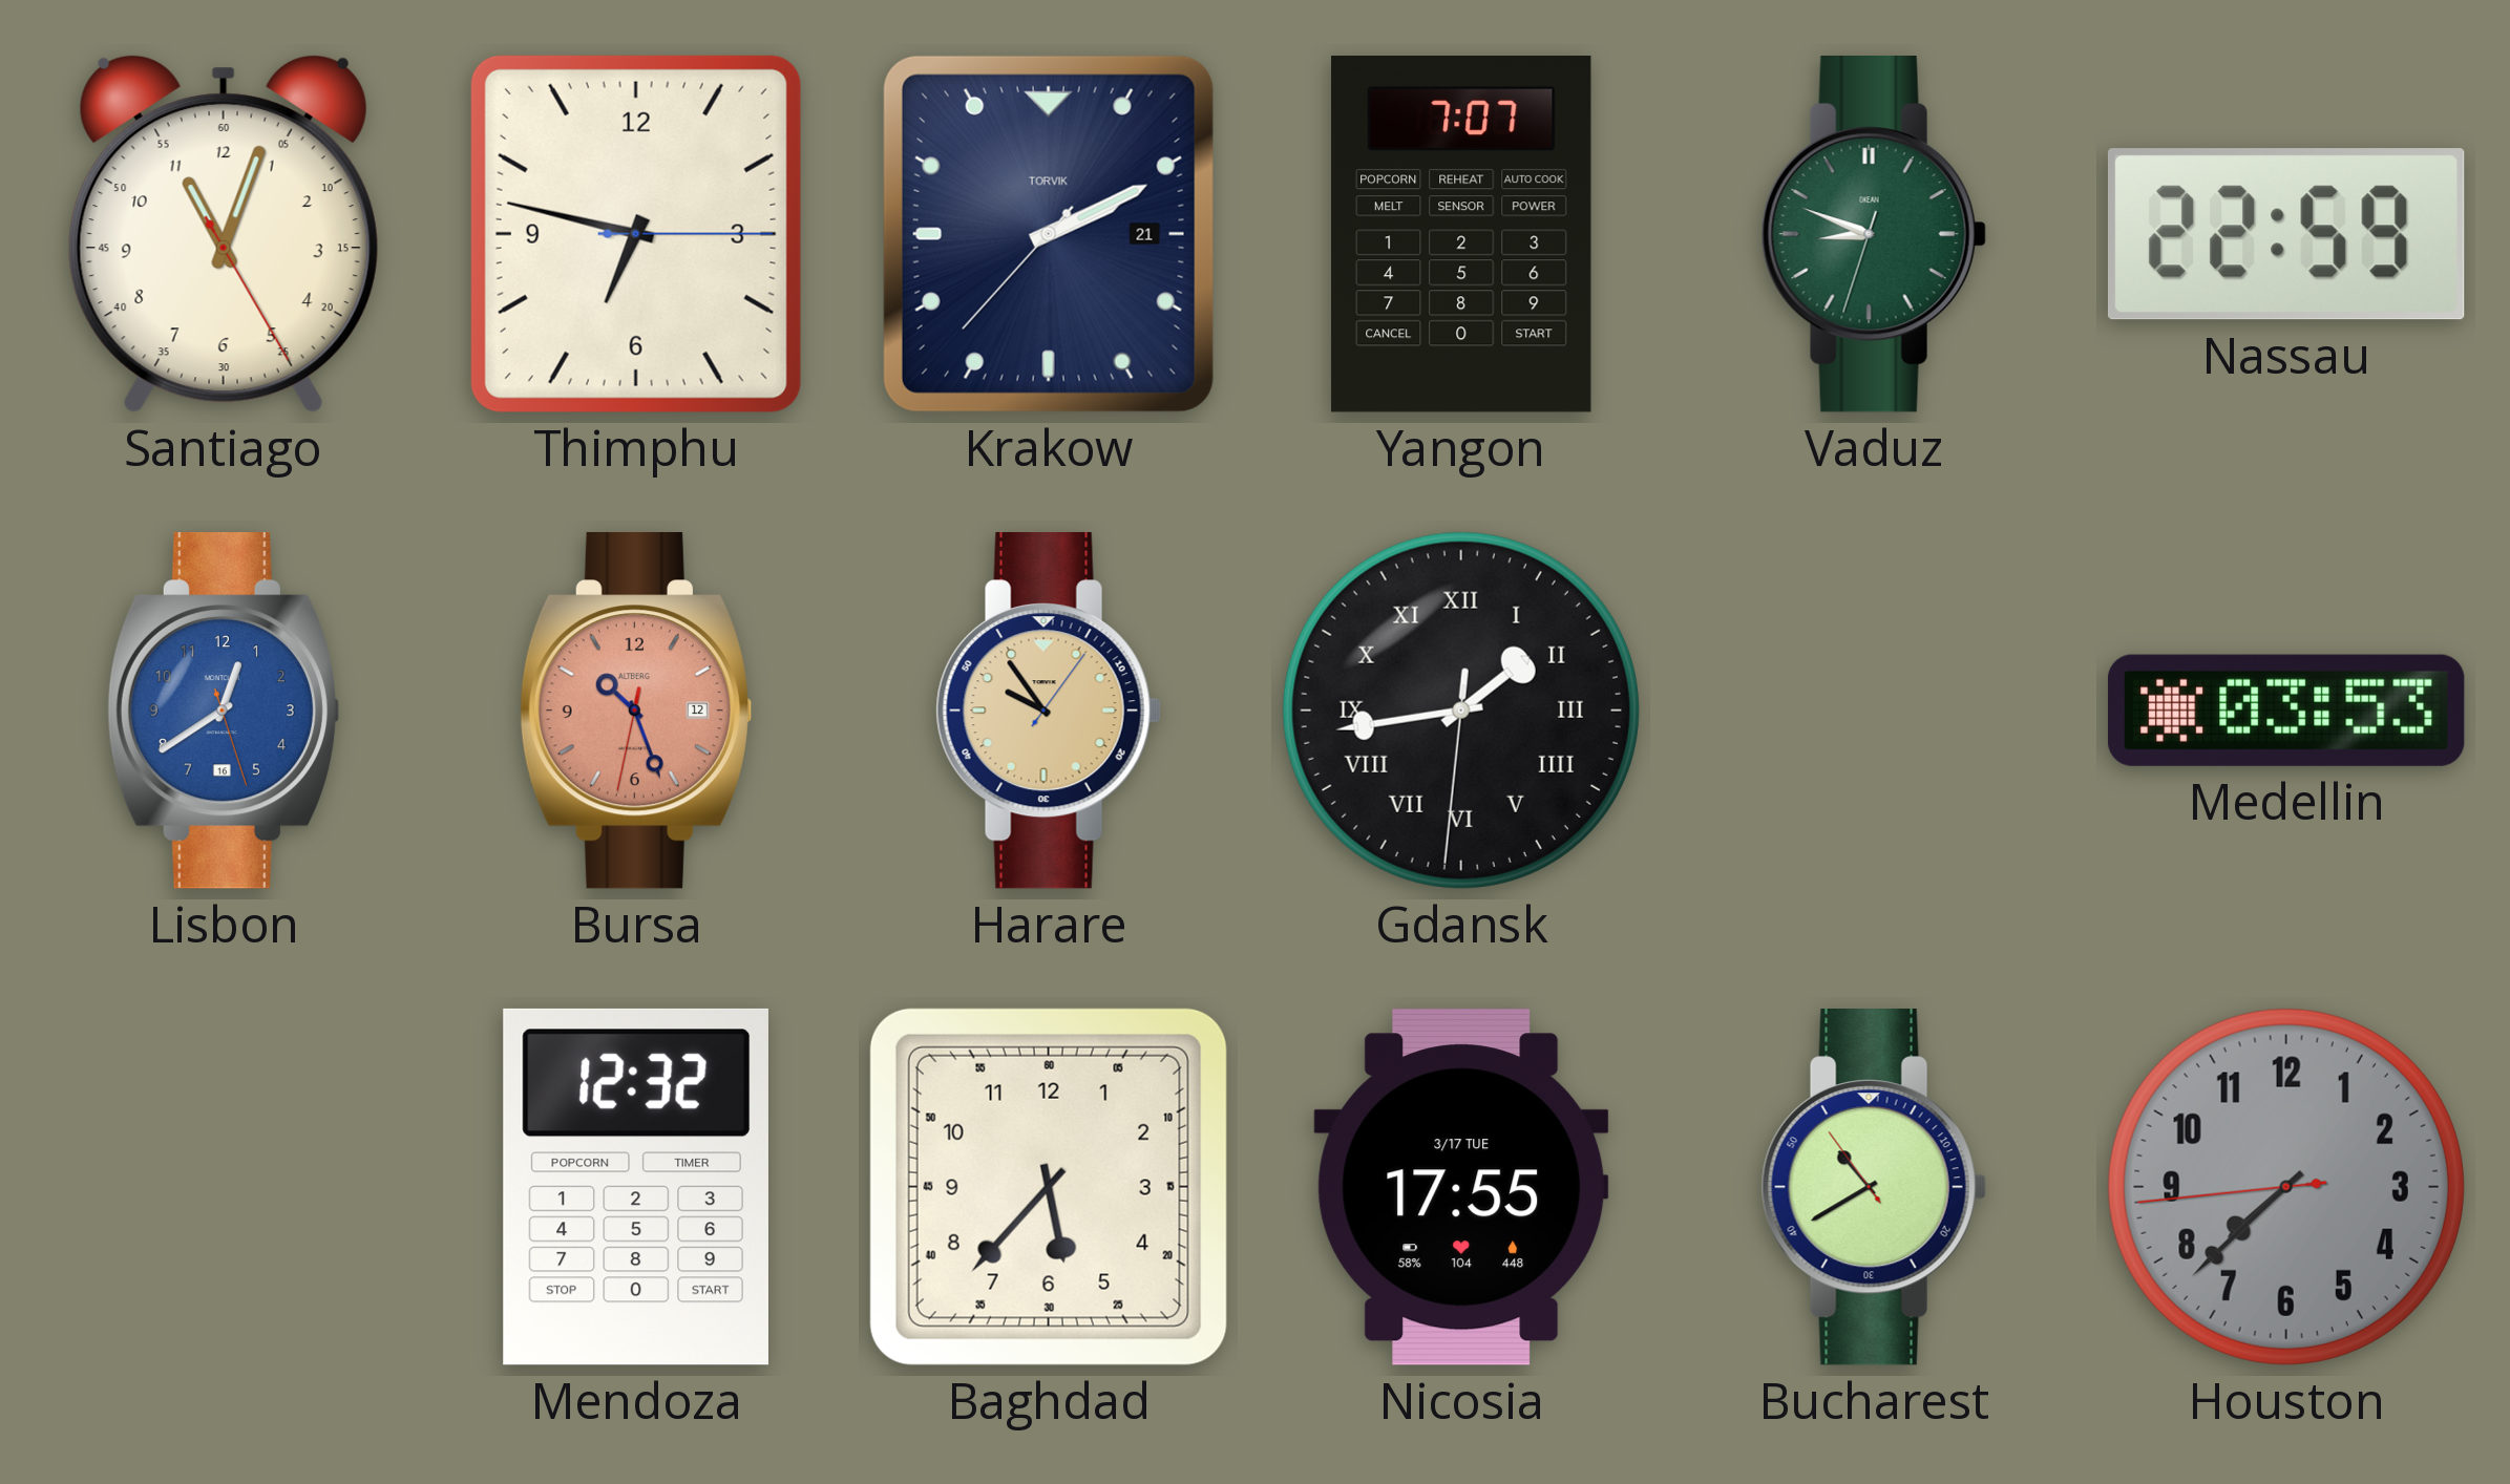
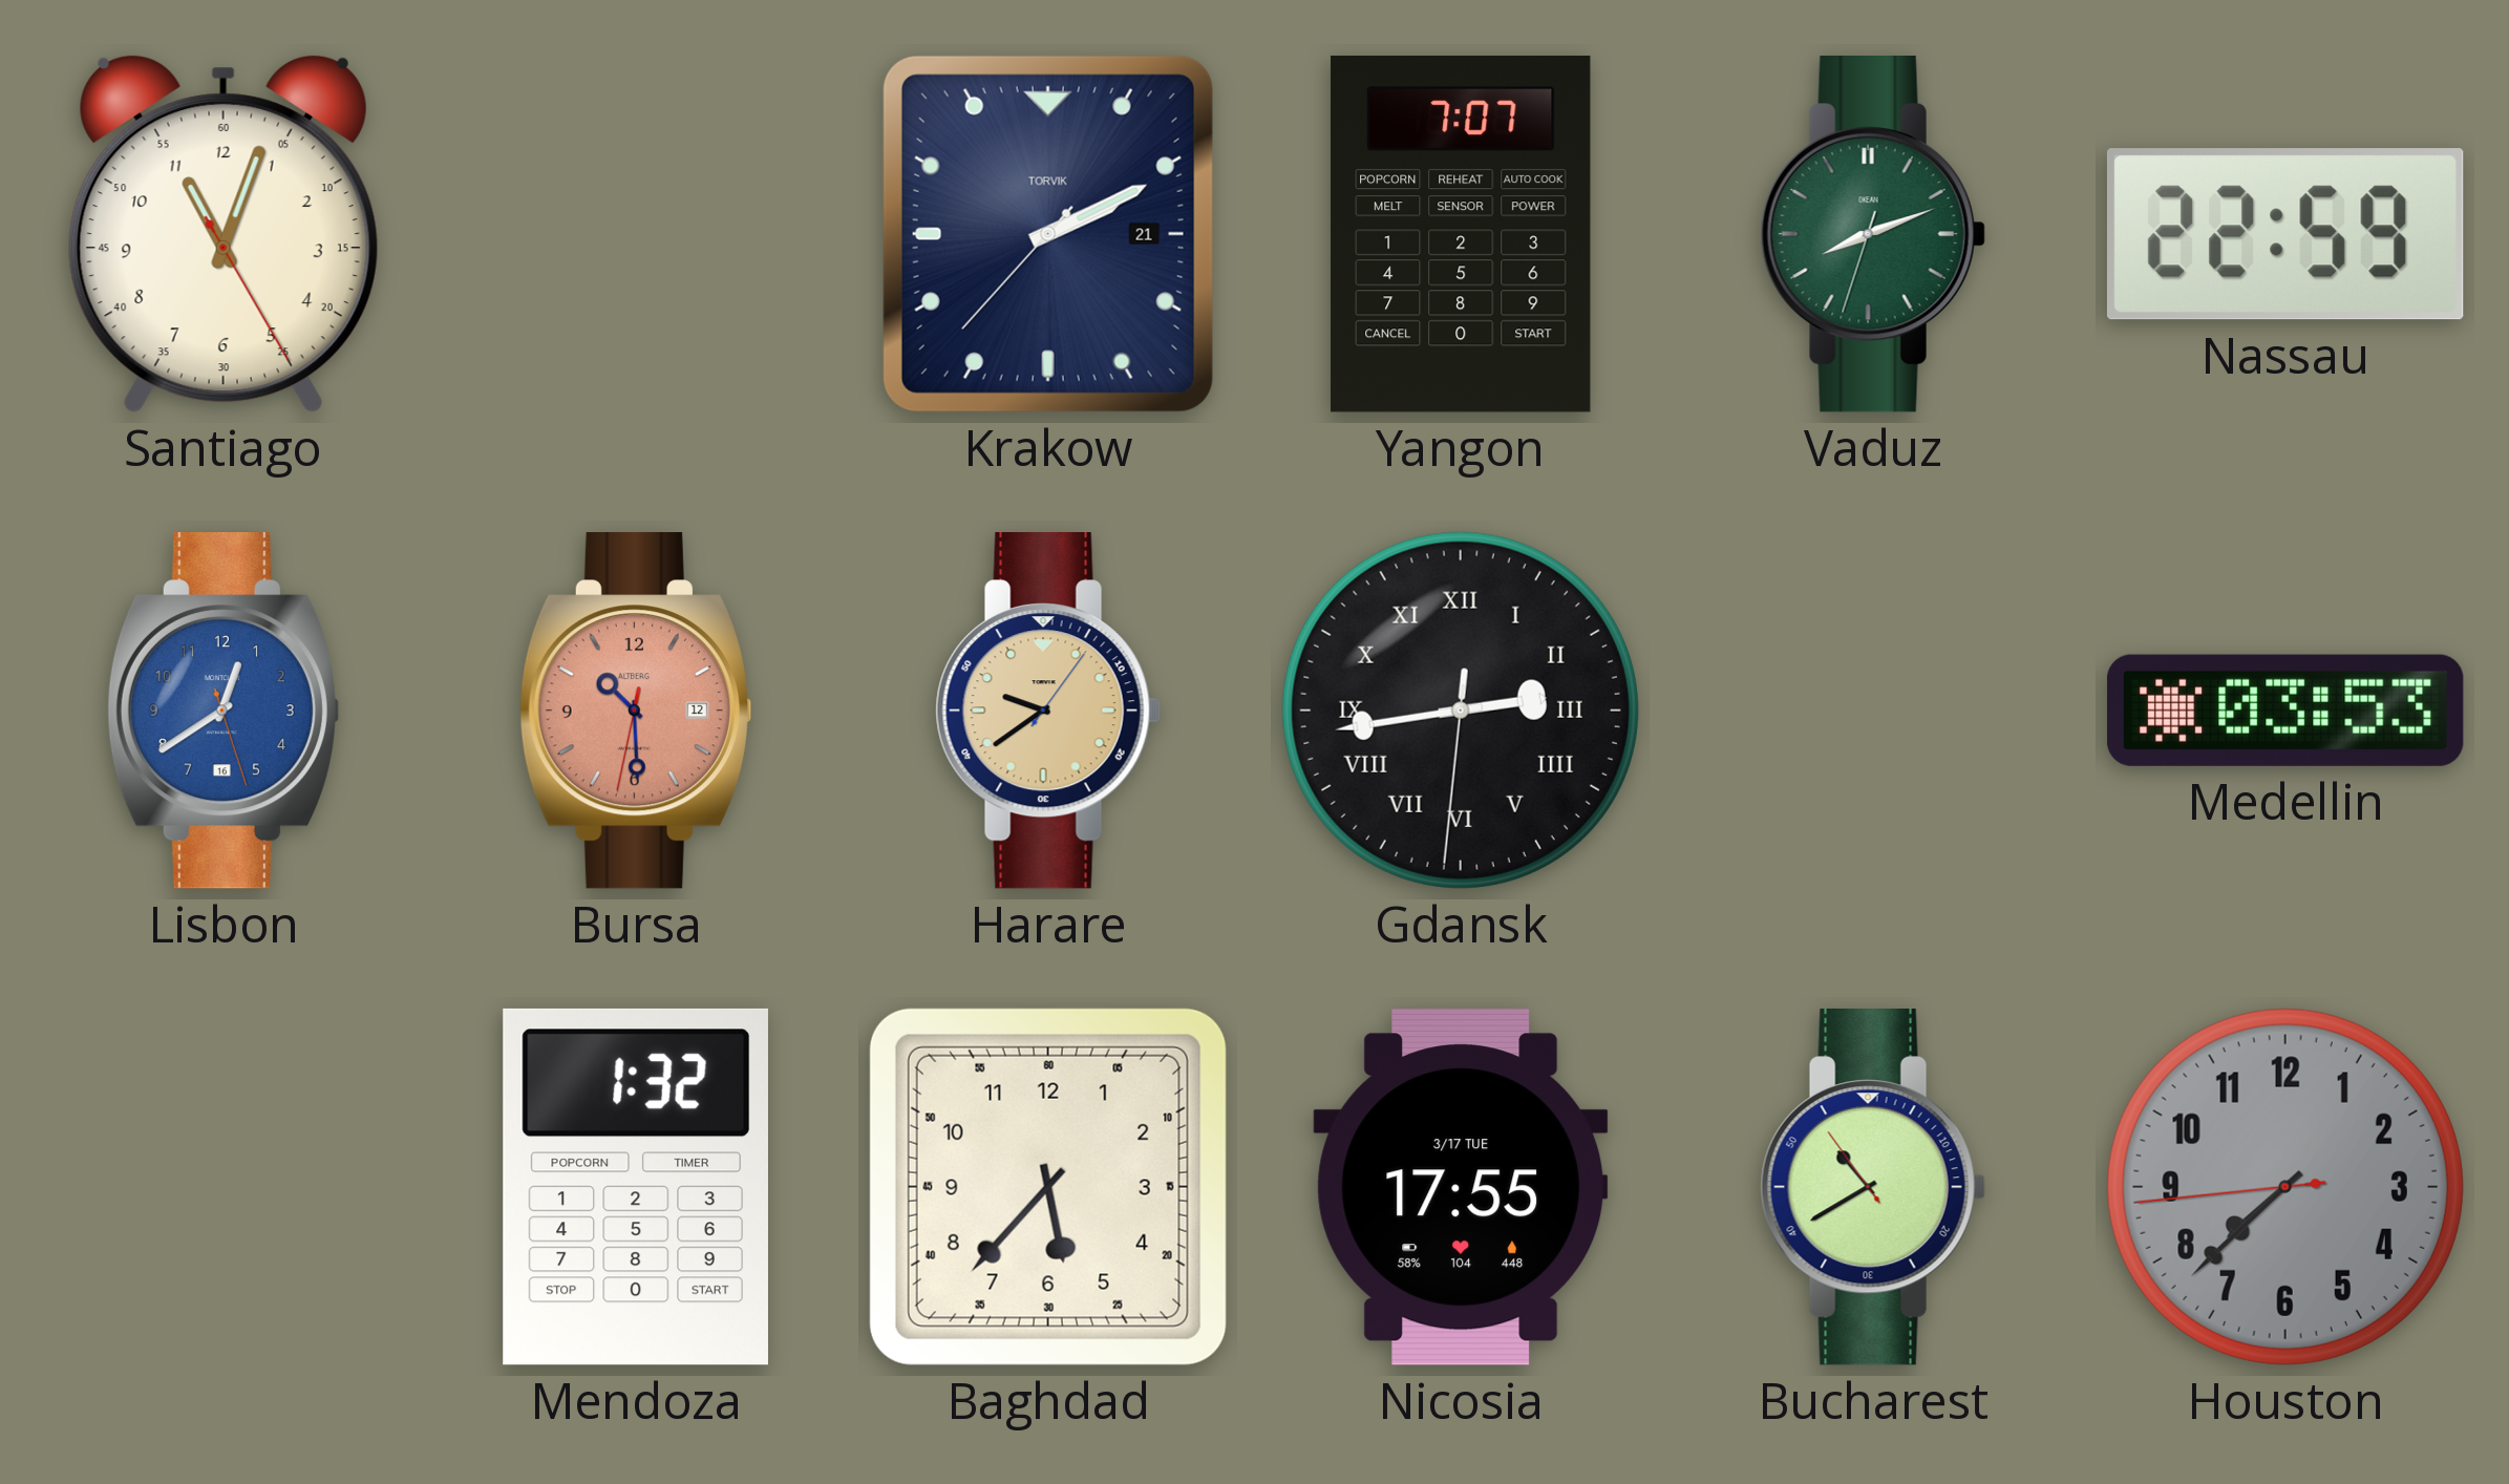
Thimphu: 6:47 -> none
Vaduz: 8:48 -> 8:11
Bursa: 10:26 -> 10:29
Harare: 9:54 -> 9:39
Gdansk: 1:43 -> 2:43
Mendoza: 12:32 -> 1:32
